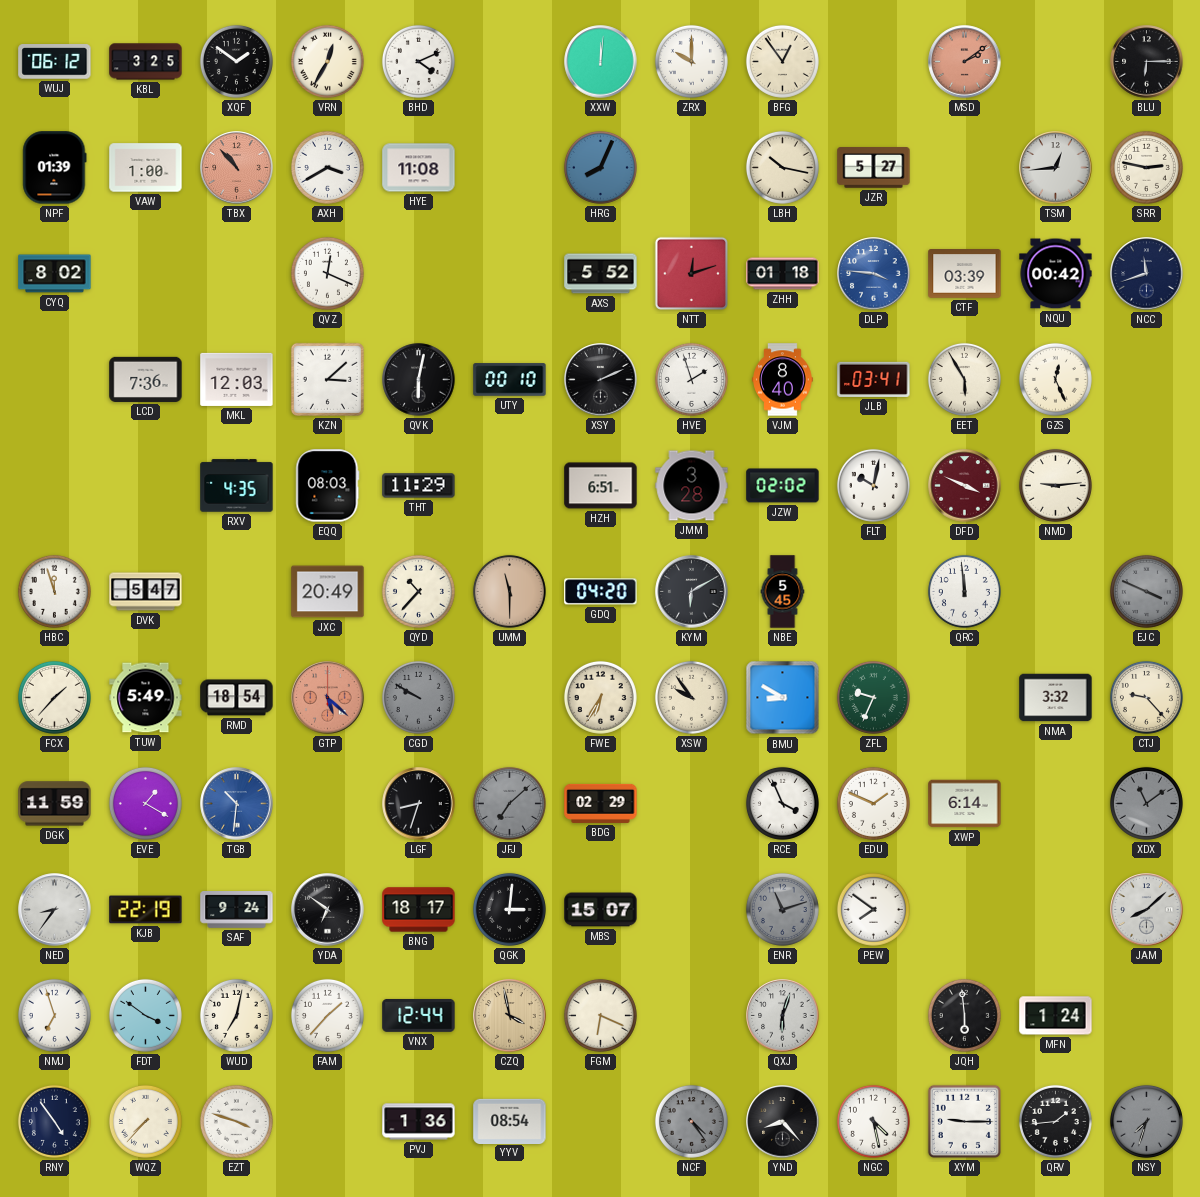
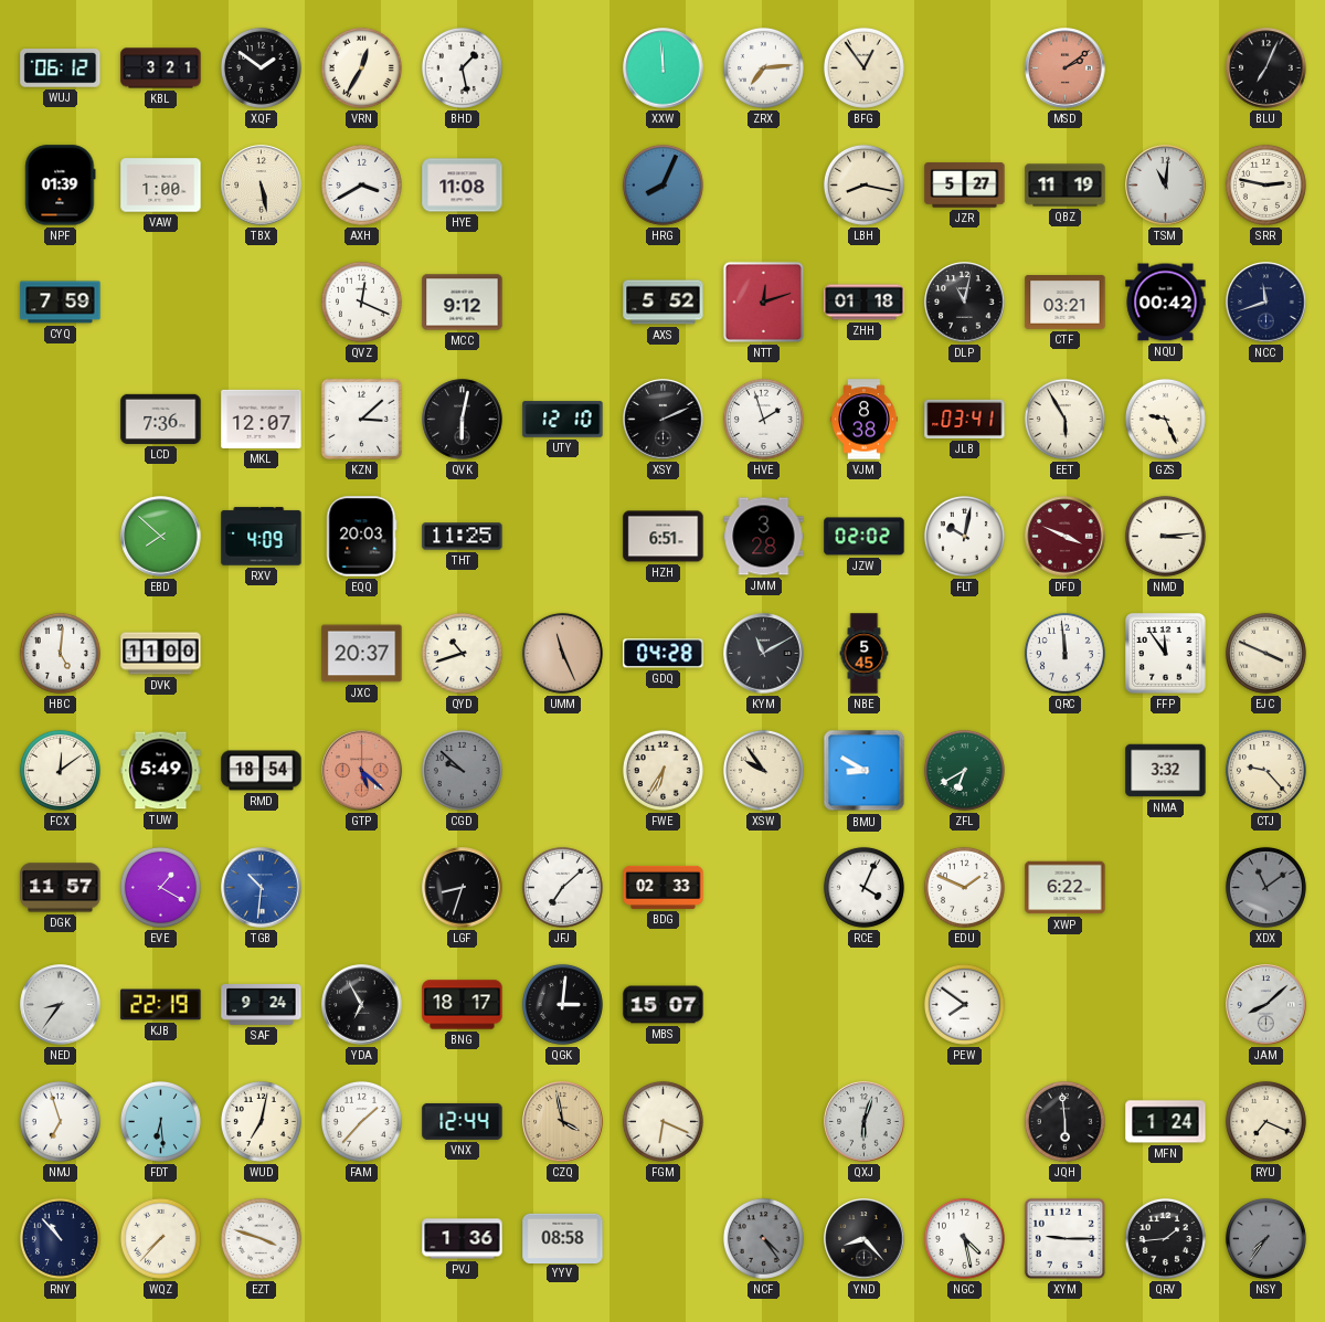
KBL: 3:25 -> 3:21
BHD: 4:11 -> 1:28
XXW: 12:01 -> 11:59
ZRX: 10:00 -> 7:14
BLU: 6:15 -> 7:04
TBX: 10:53 -> 5:28
TBX dial: salmon -> cream
LBH: 10:17 -> 8:17
QBZ: none -> 11:19
TSM: 12:44 -> 11:01
CYQ: 8:02 -> 7:59
MCC: none -> 9:12
DLP: 3:46 -> 11:02
DLP dial: blue -> black
CTF: 03:39 -> 03:21
MKL: 12:03 -> 12:07
UTY: 00:10 -> 12:10
VJM: 8:40 -> 8:38
GZS: 12:26 -> 9:26
EBD: none -> 7:52
RXV: 4:35 -> 4:09
EQQ: 08:03 -> 20:03
THT: 11:29 -> 11:25
NMD: 9:14 -> 3:14
HBC: 11:57 -> 5:01
DVK: 5:47 -> 11:00
JXC: 20:49 -> 20:37
QYD: 10:37 -> 10:42
UMM: 11:30 -> 11:26
GDQ: 04:20 -> 04:28
KYM: 6:10 -> 11:10
FFP: none -> 11:54
EJC dial: grey -> cream
FCX: 1:37 -> 12:09
CGD: 9:50 -> 9:52
ZFL: 9:34 -> 6:40
DGK: 11:59 -> 11:57
JFJ dial: grey -> white
BDG: 02:29 -> 02:33
RCE: 3:56 -> 4:04
XWP: 6:14 -> 6:22
YDA: 6:51 -> 6:55
ENR: 11:12 -> none
FDT: 3:51 -> 6:29
RYU: none -> 7:19
RNY: 4:54 -> 10:53
YYV: 08:54 -> 08:58
NSY: 7:33 -> 7:36
